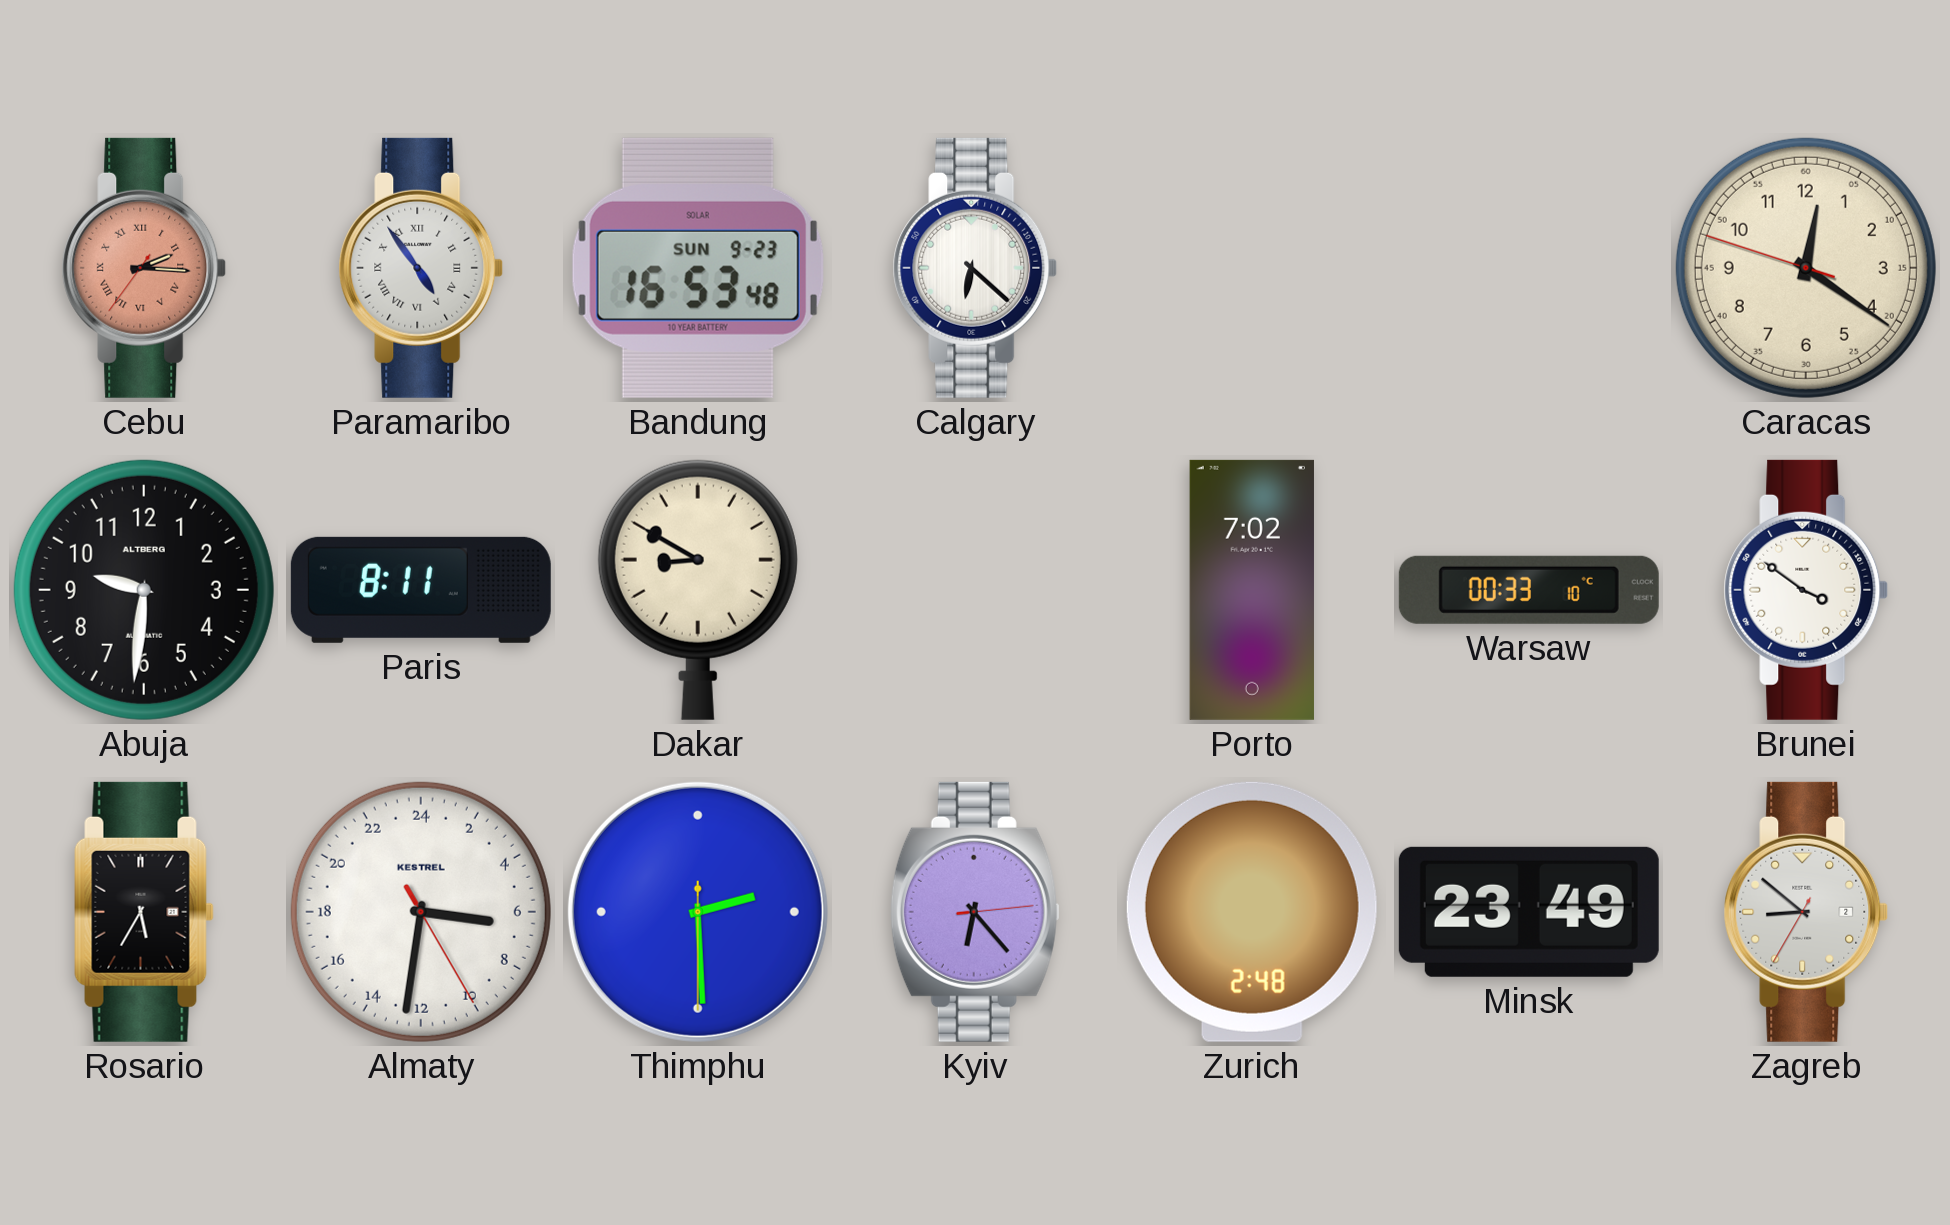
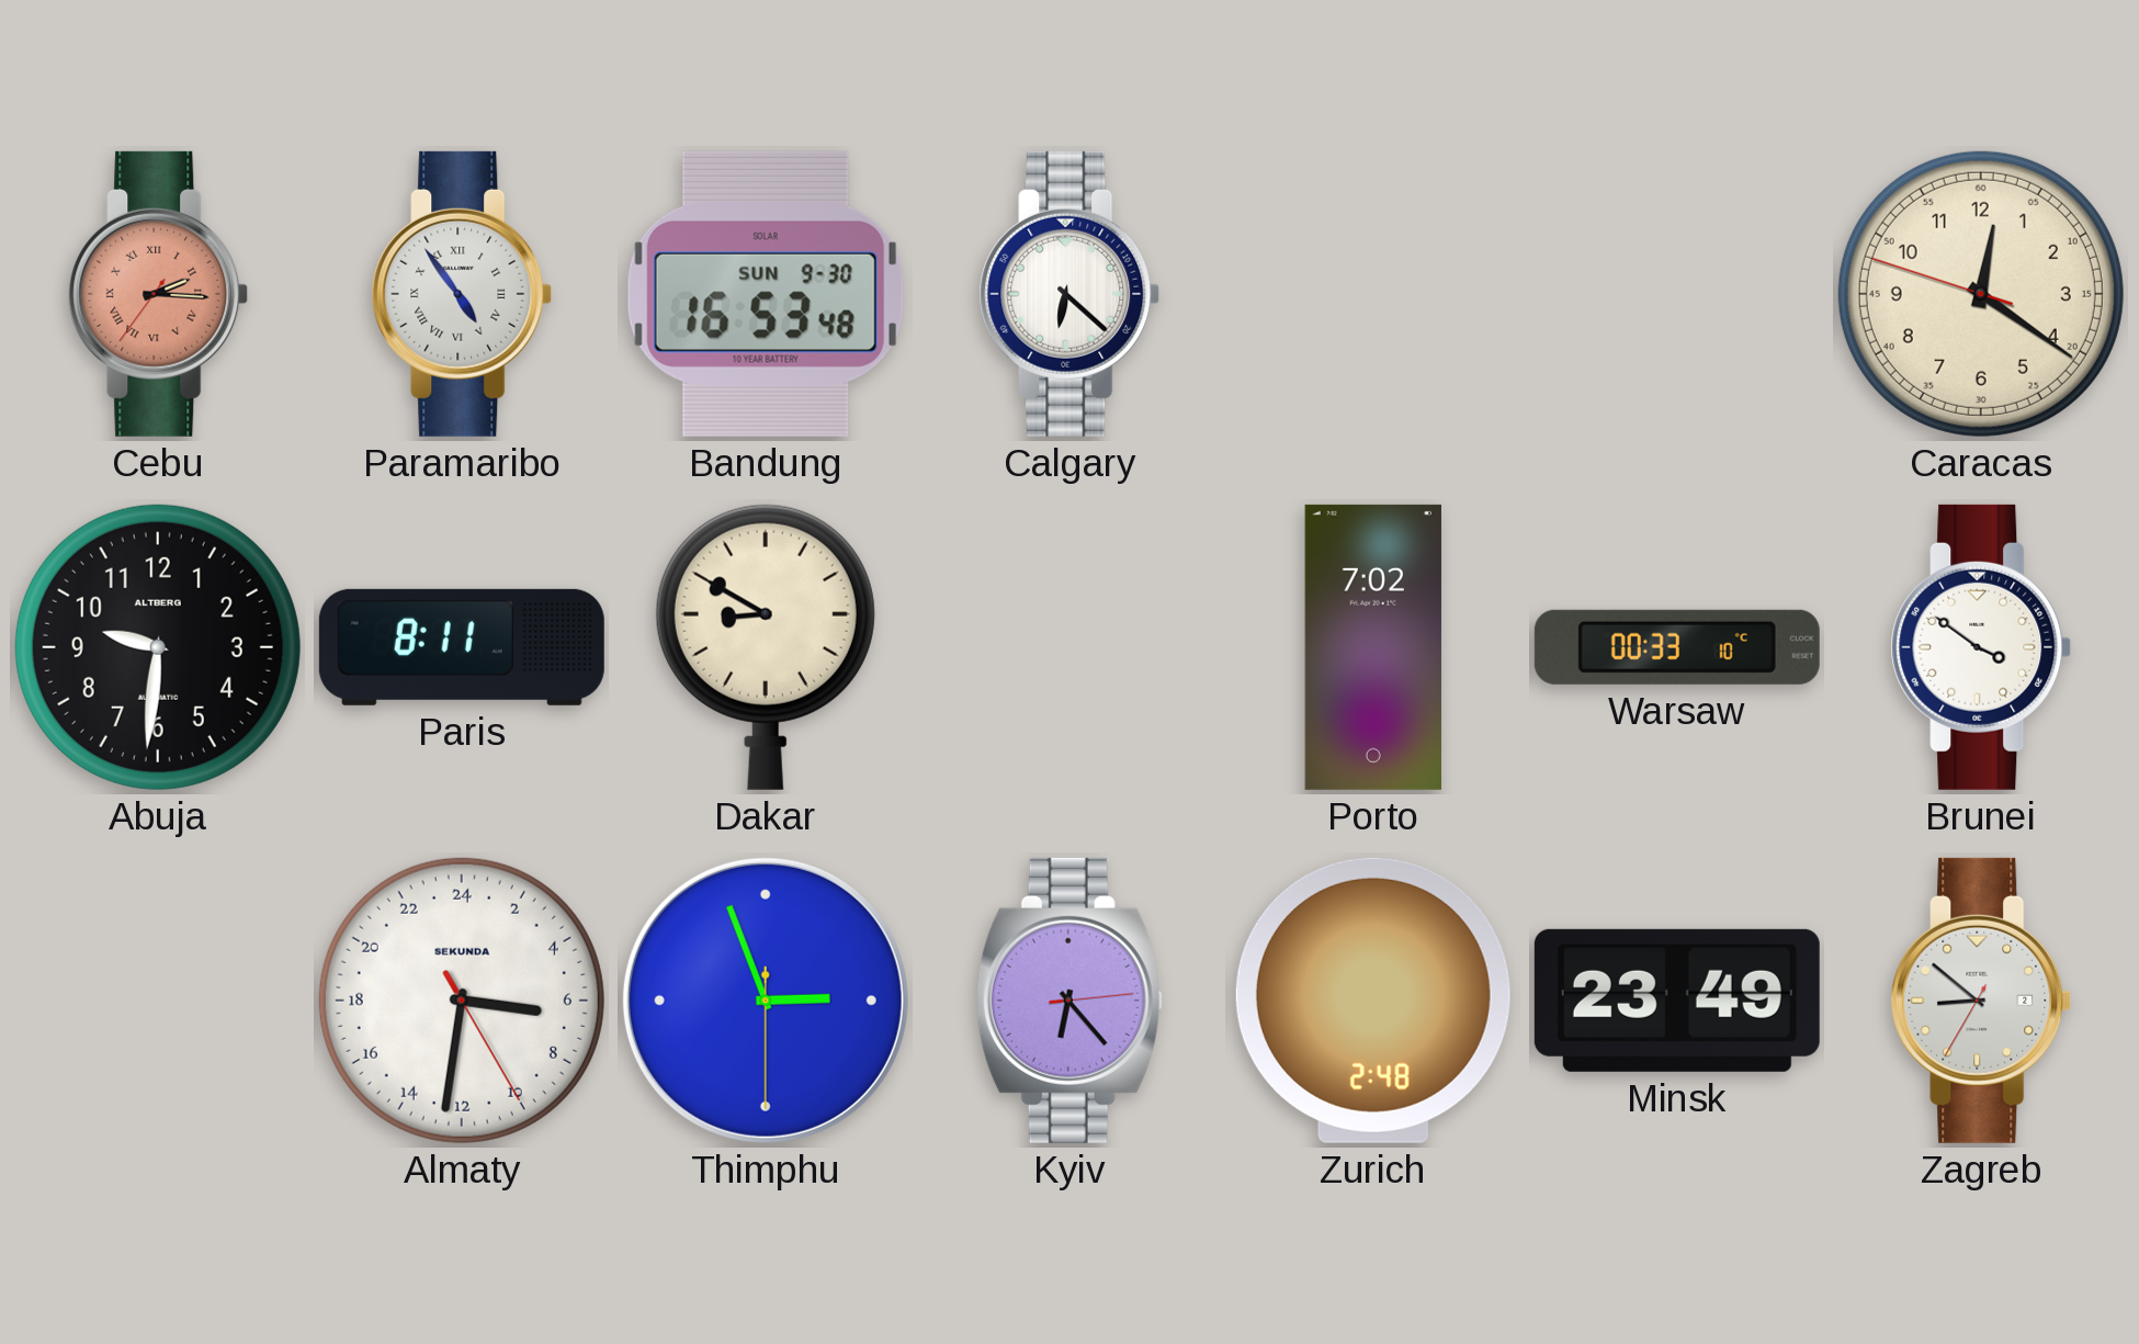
Bandung date: SUN 9-23 -> SUN 9-30
Rosario: 5:35 -> none
Almaty brand: KESTREL -> SEKUNDA
Thimphu: 2:29 -> 2:56
